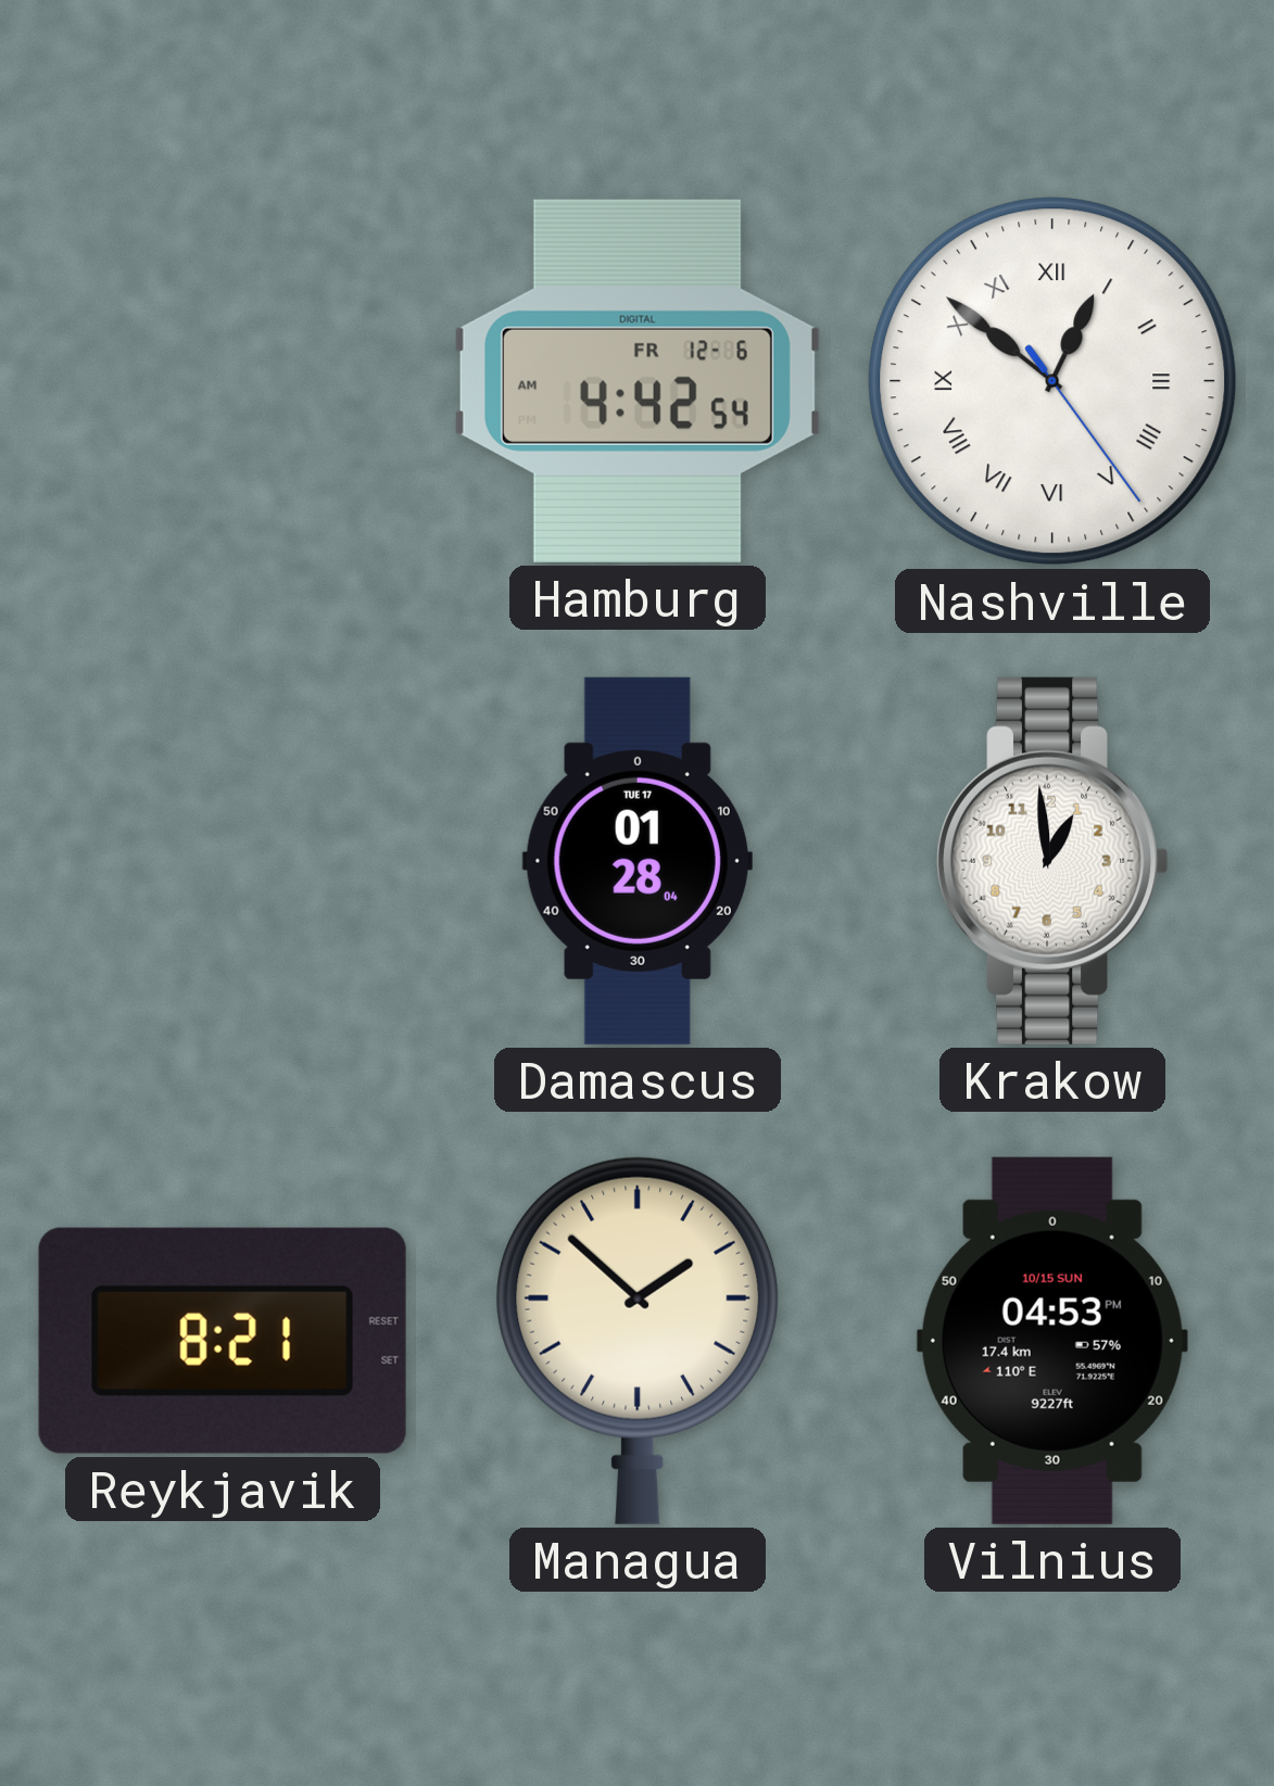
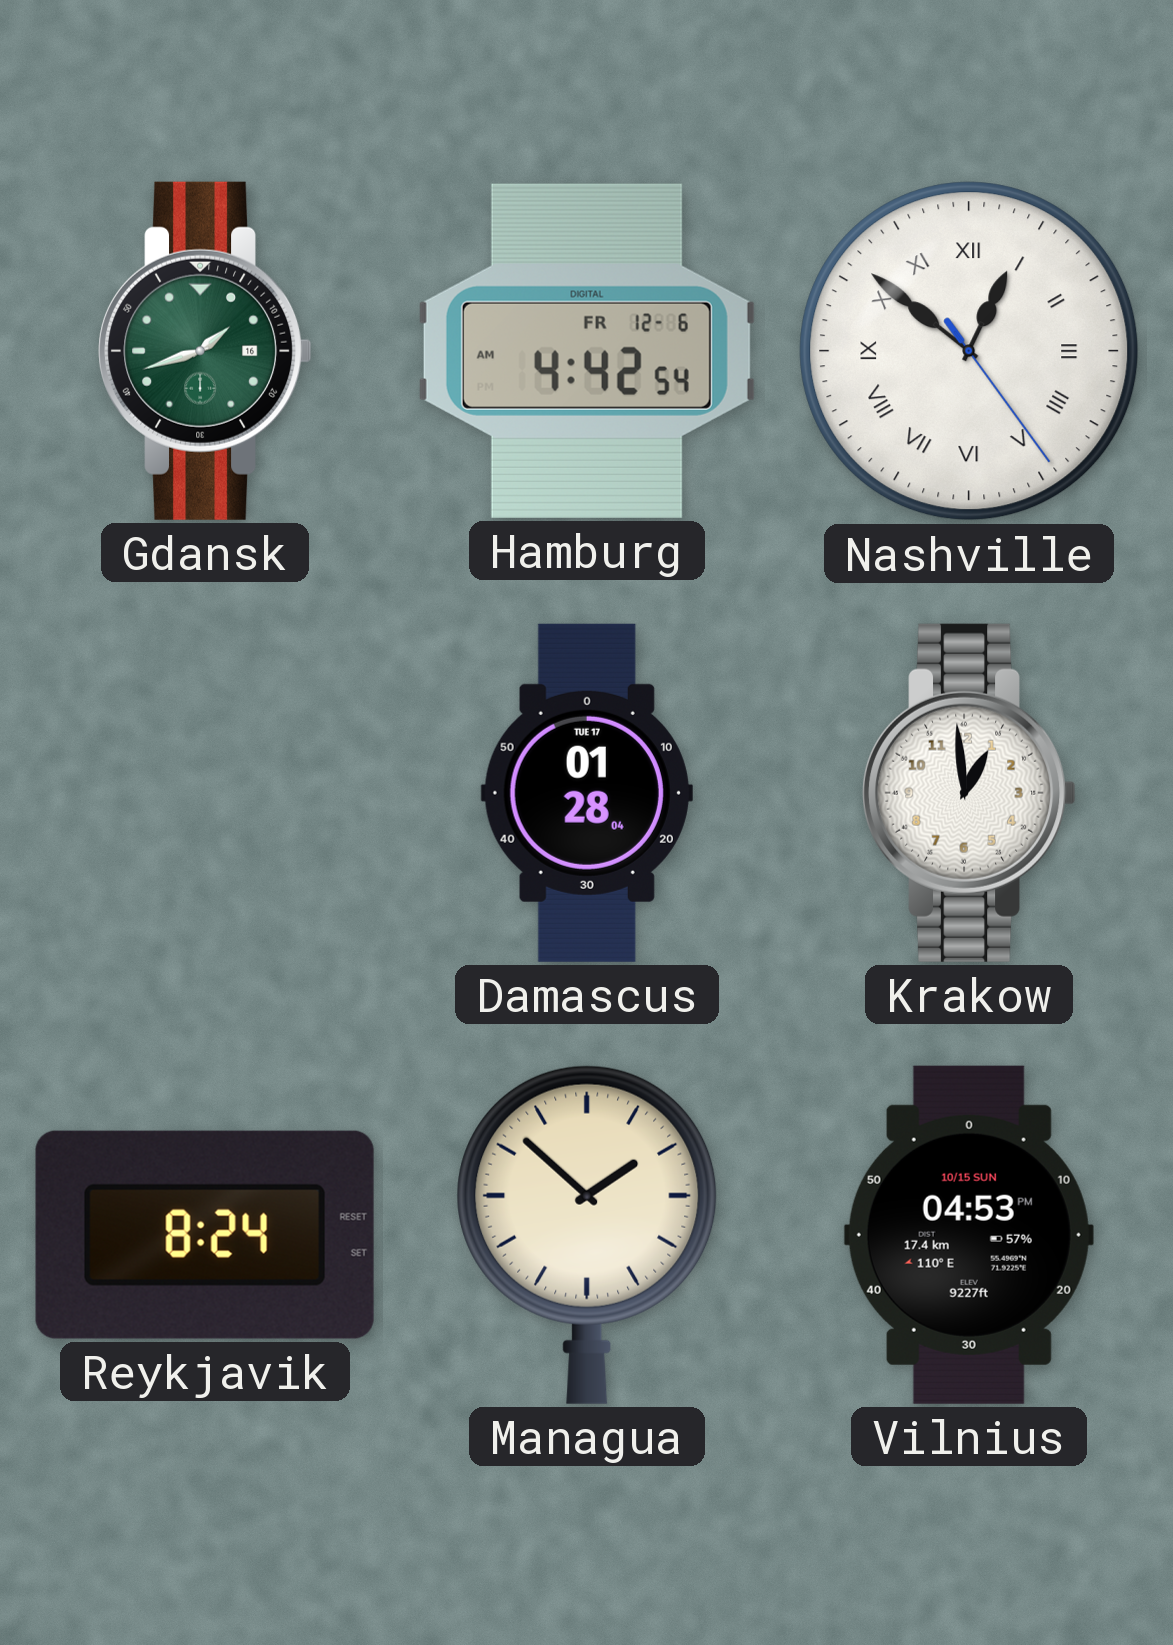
Gdansk: none -> 1:42
Reykjavik: 8:21 -> 8:24
